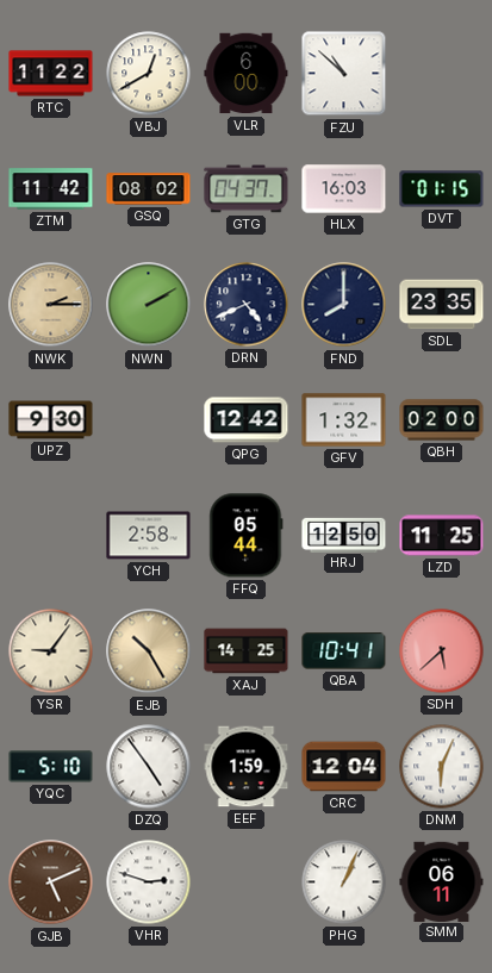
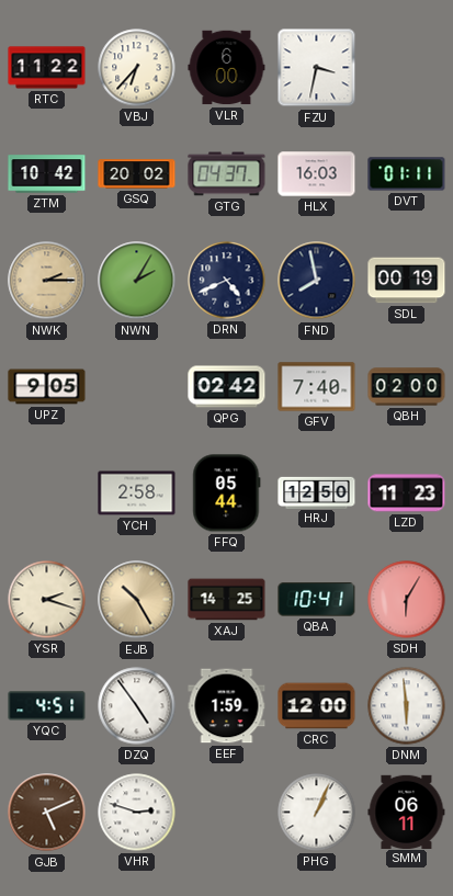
VBJ: 12:40 -> 6:37
FZU: 10:52 -> 3:32
ZTM: 11:42 -> 10:42
GSQ: 08:02 -> 20:02
DVT: 01:15 -> 01:11
NWN: 2:10 -> 2:05
FND: 8:00 -> 7:58
SDL: 23:35 -> 00:19
UPZ: 9:30 -> 9:05
QPG: 12:42 -> 02:42
GFV: 1:32 -> 7:40
LZD: 11:25 -> 11:23
YSR: 9:06 -> 2:18
SDH: 5:38 -> 6:05
YQC: 5:10 -> 4:51
CRC: 12:04 -> 12:00
DNM: 6:04 -> 5:59
